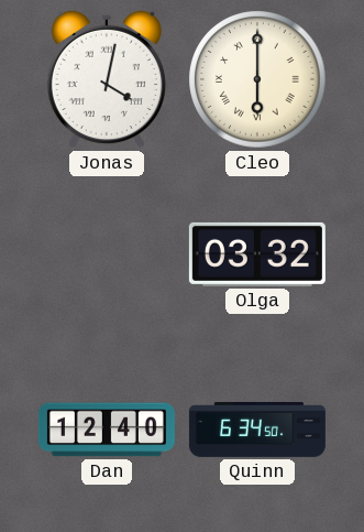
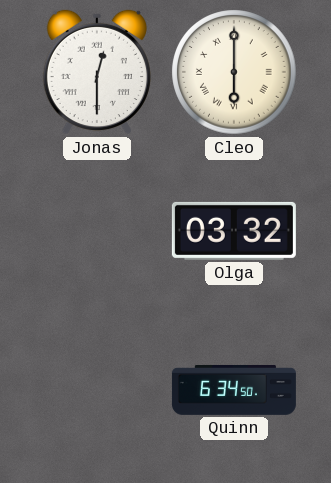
Jonas: 4:02 -> 12:30
Dan: 12:40 -> none
